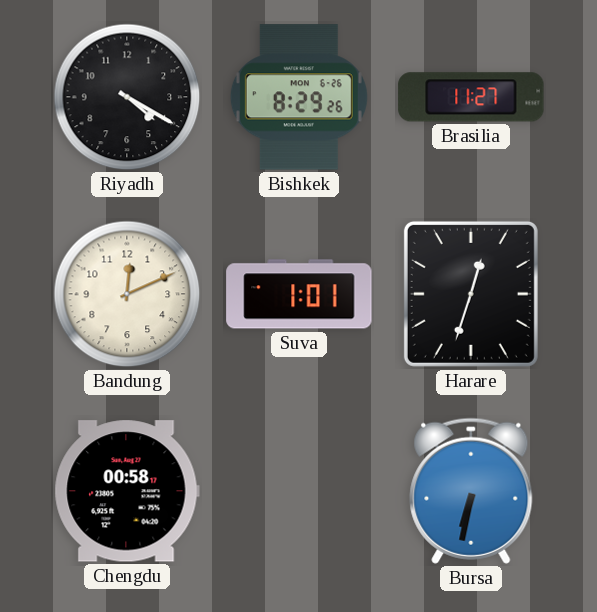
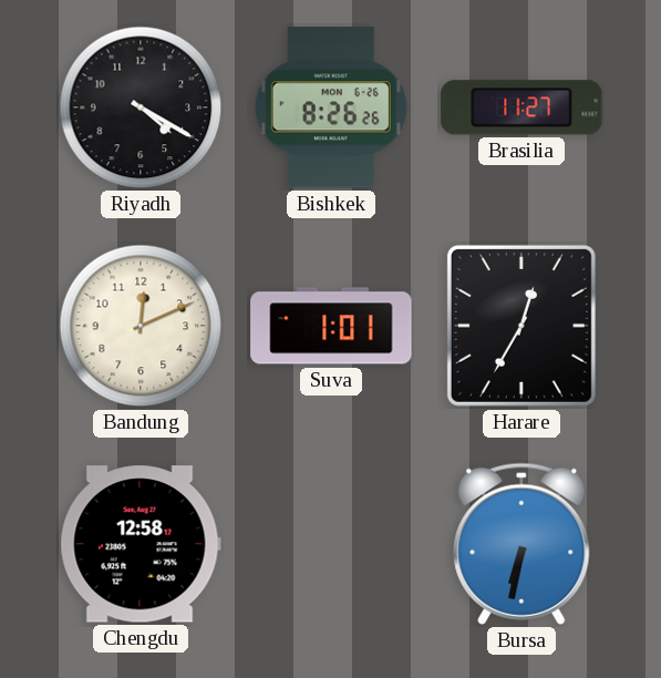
Bishkek: 8:29 -> 8:26
Harare: 12:33 -> 12:35
Chengdu: 00:58 -> 12:58
